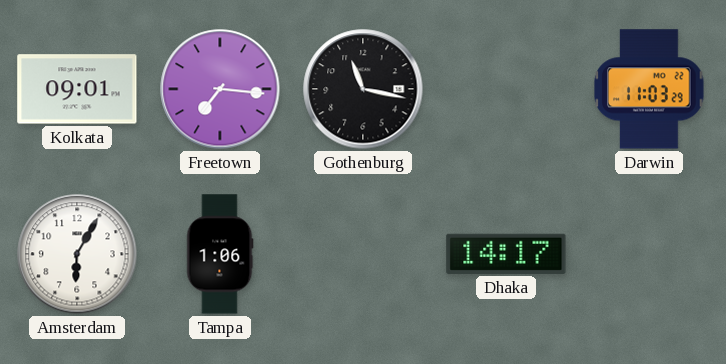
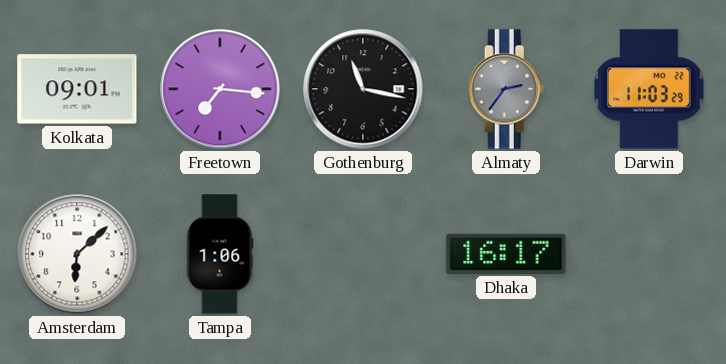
Almaty: none -> 2:36
Amsterdam: 6:05 -> 6:08
Dhaka: 14:17 -> 16:17
